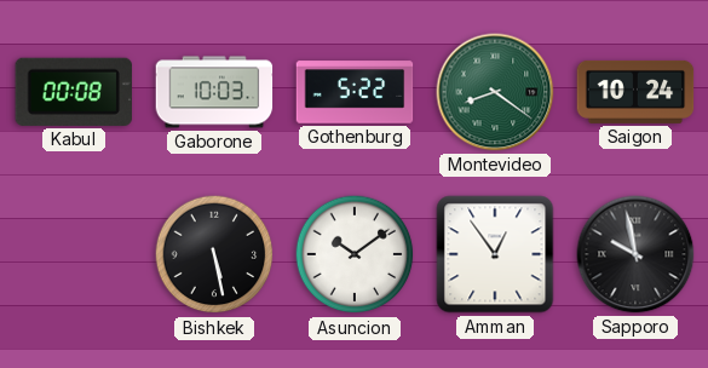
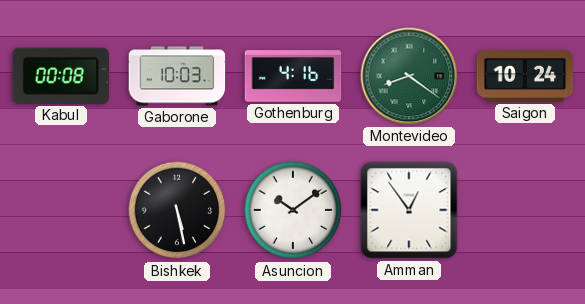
Gothenburg: 5:22 -> 4:16
Sapporo: 9:58 -> none
